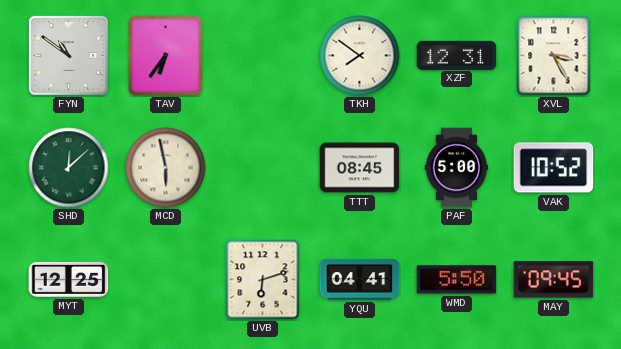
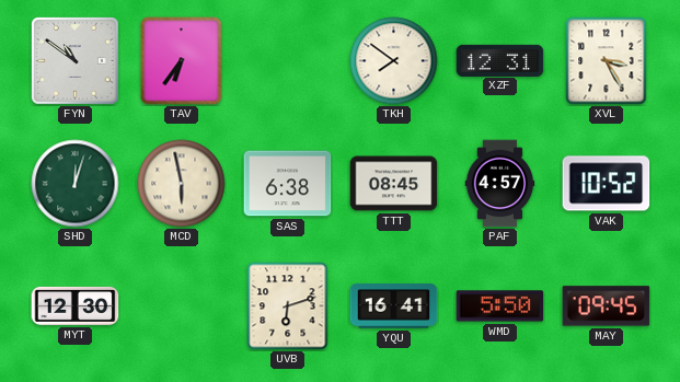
SHD: 12:08 -> 12:03
SAS: none -> 6:38
PAF: 5:00 -> 4:57
MYT: 12:25 -> 12:30
YQU: 04:41 -> 16:41
